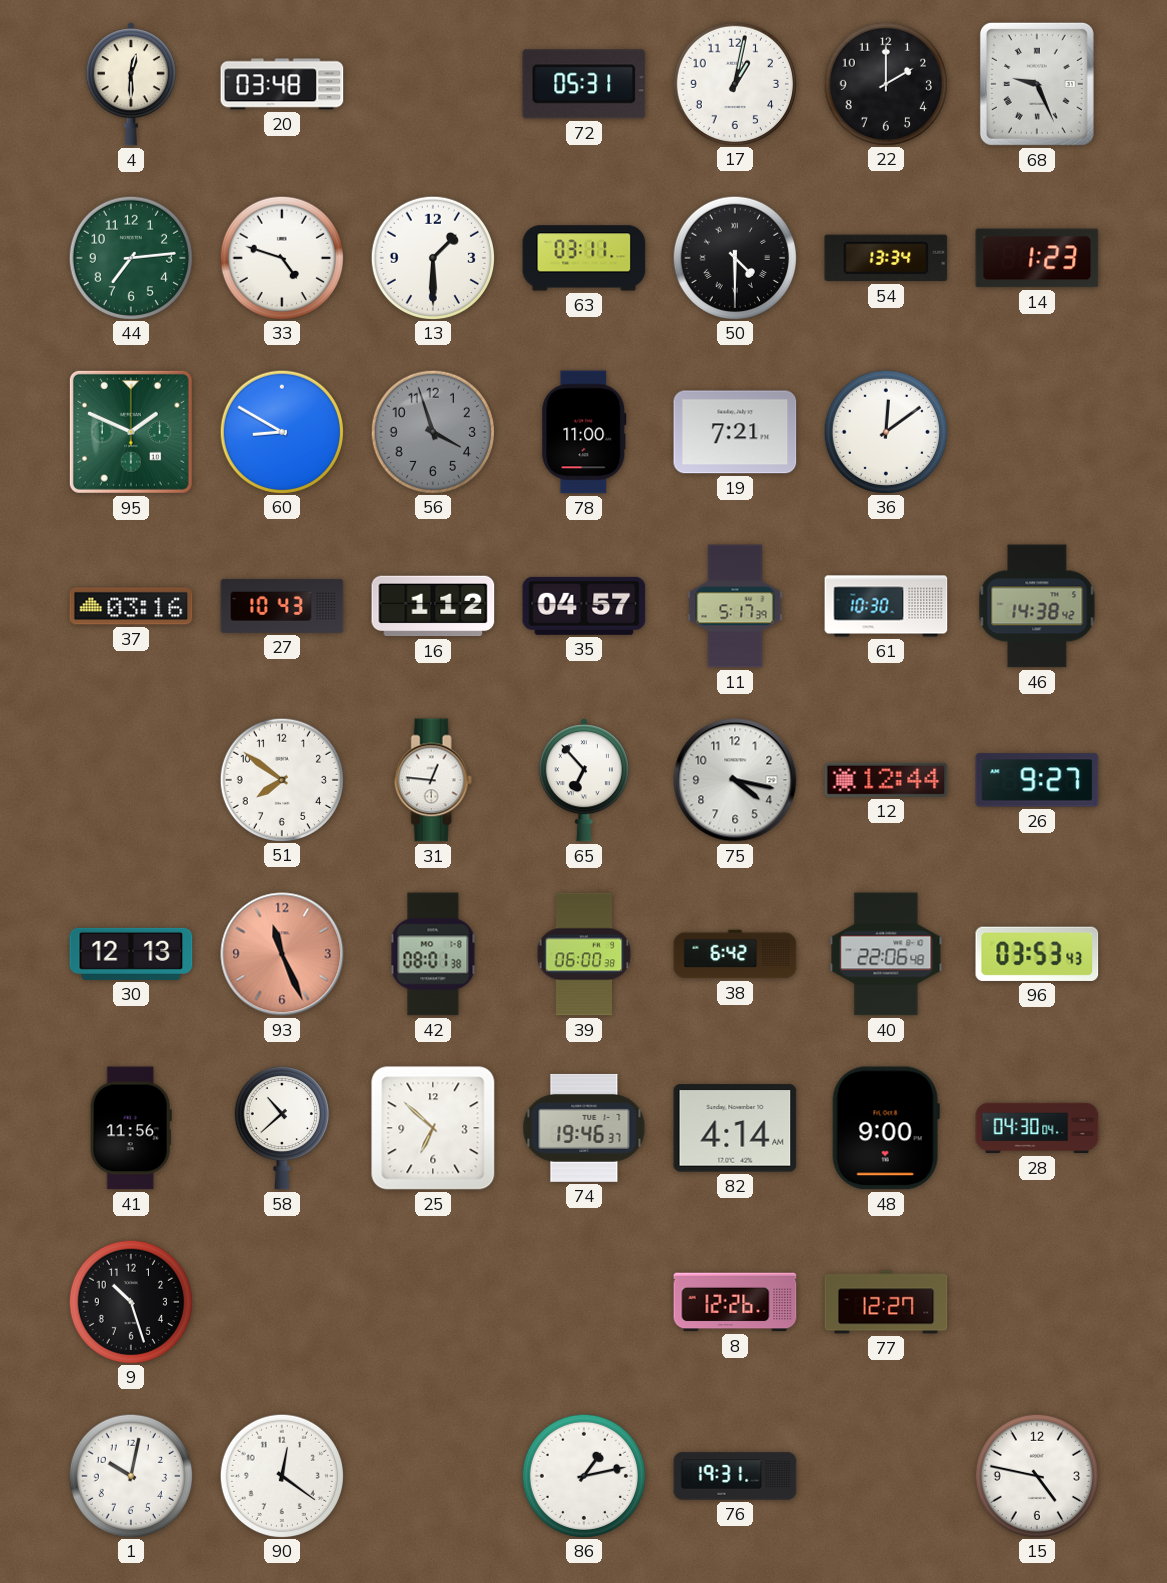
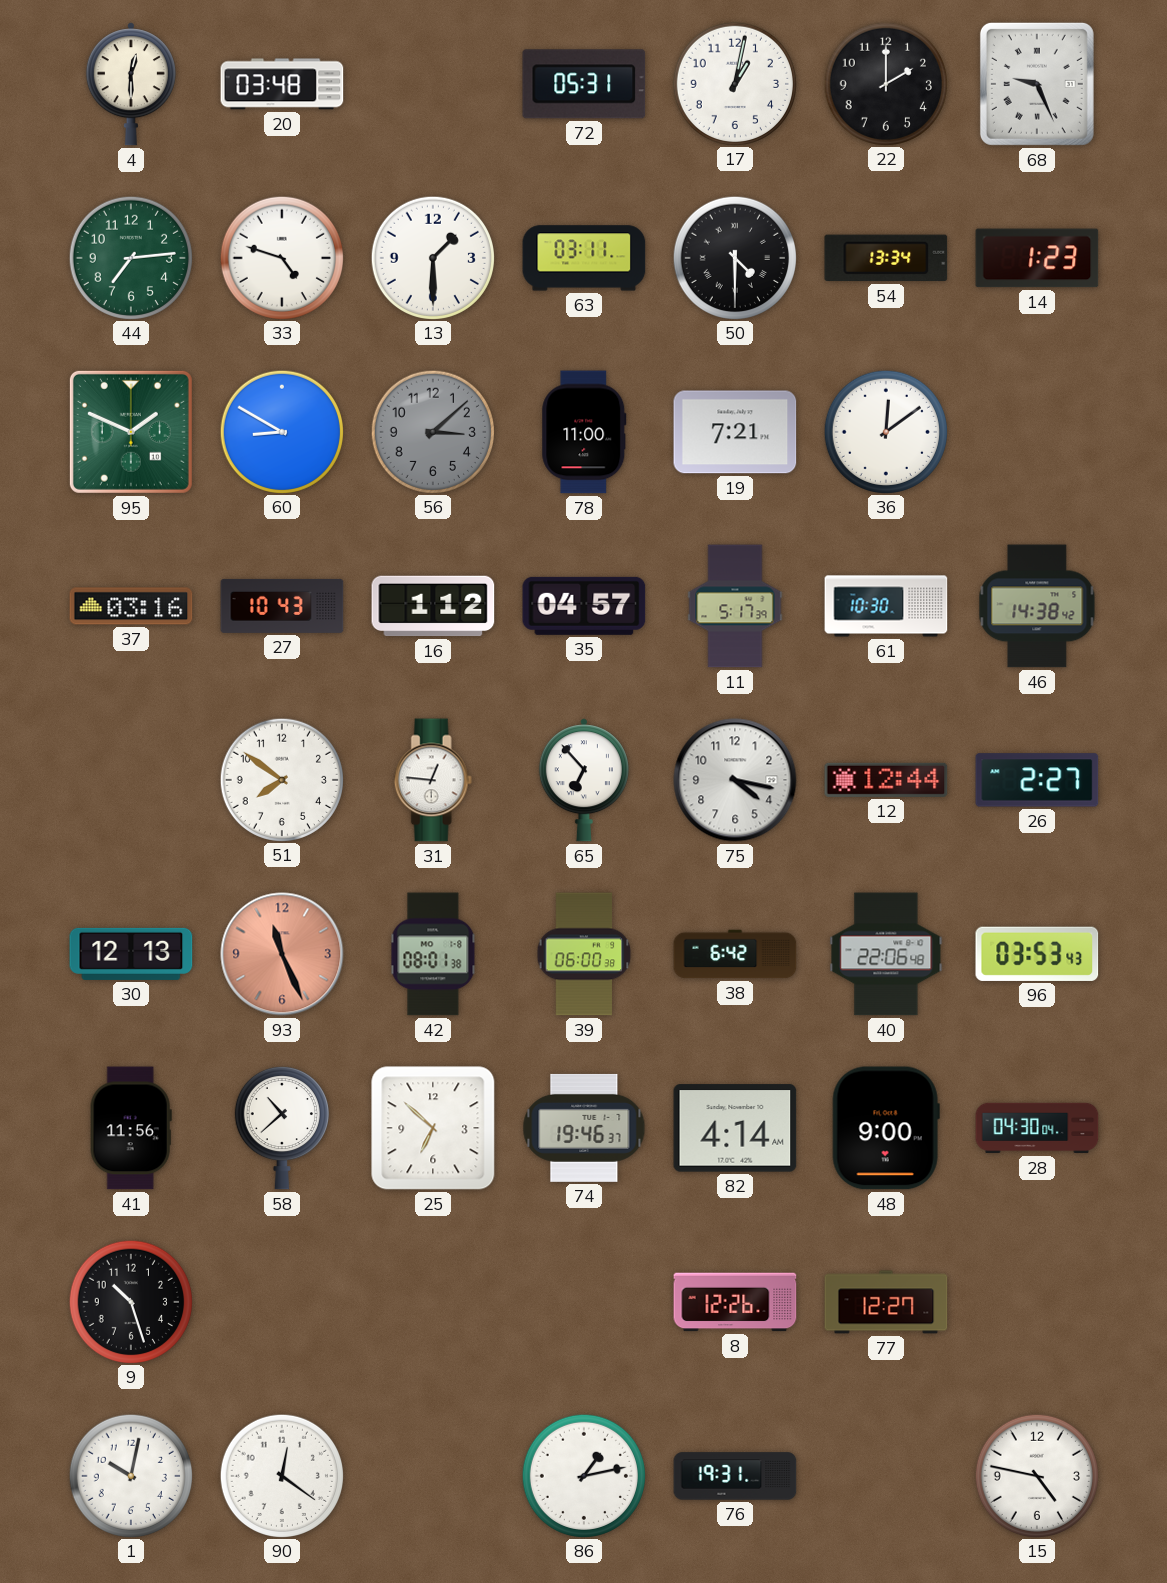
56: 3:57 -> 3:08
26: 9:27 -> 2:27
